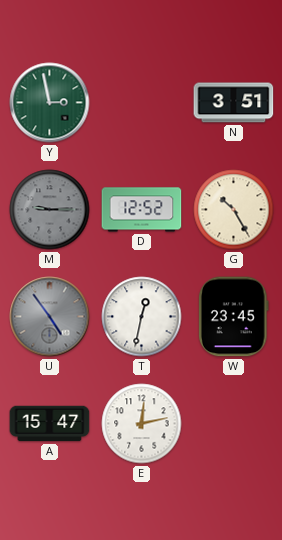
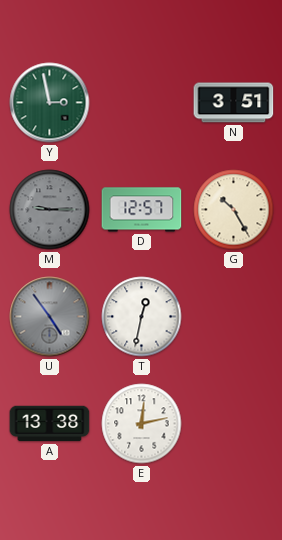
D: 12:52 -> 12:57
W: 23:45 -> none
A: 15:47 -> 13:38
